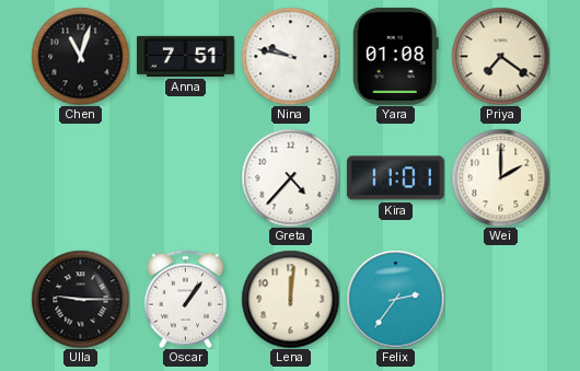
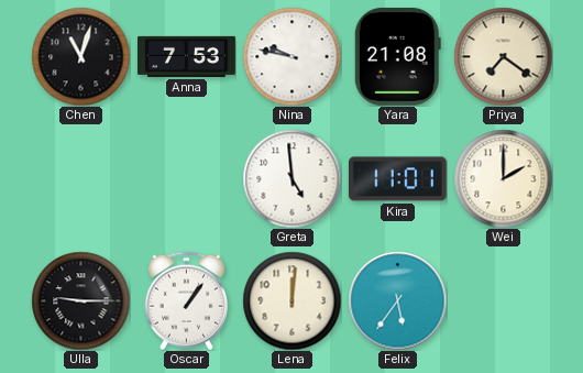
Anna: 7:51 -> 7:53
Yara: 01:08 -> 21:08
Greta: 4:37 -> 4:59
Felix: 2:36 -> 5:36
